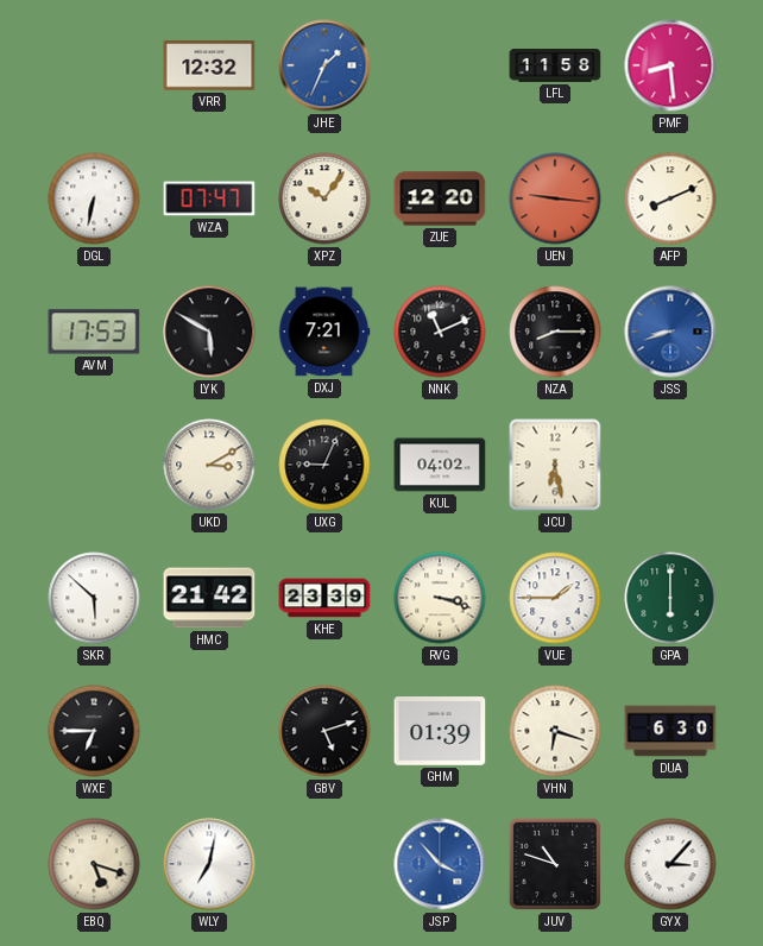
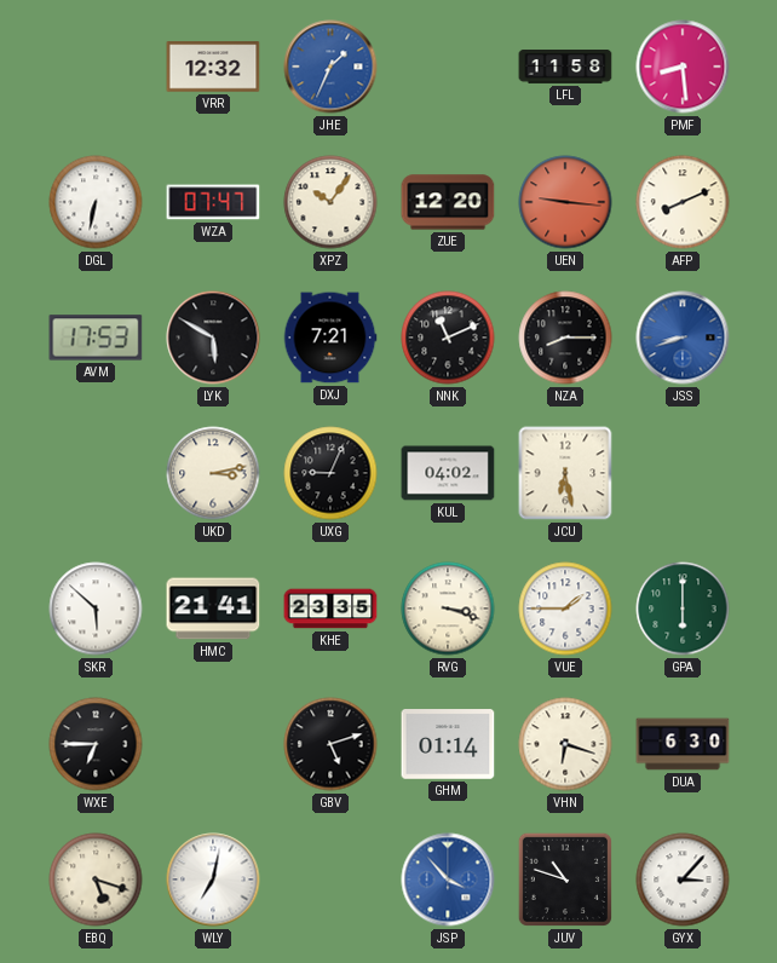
UKD: 3:10 -> 3:13
HMC: 21:42 -> 21:41
KHE: 23:39 -> 23:35
GHM: 01:39 -> 01:14
